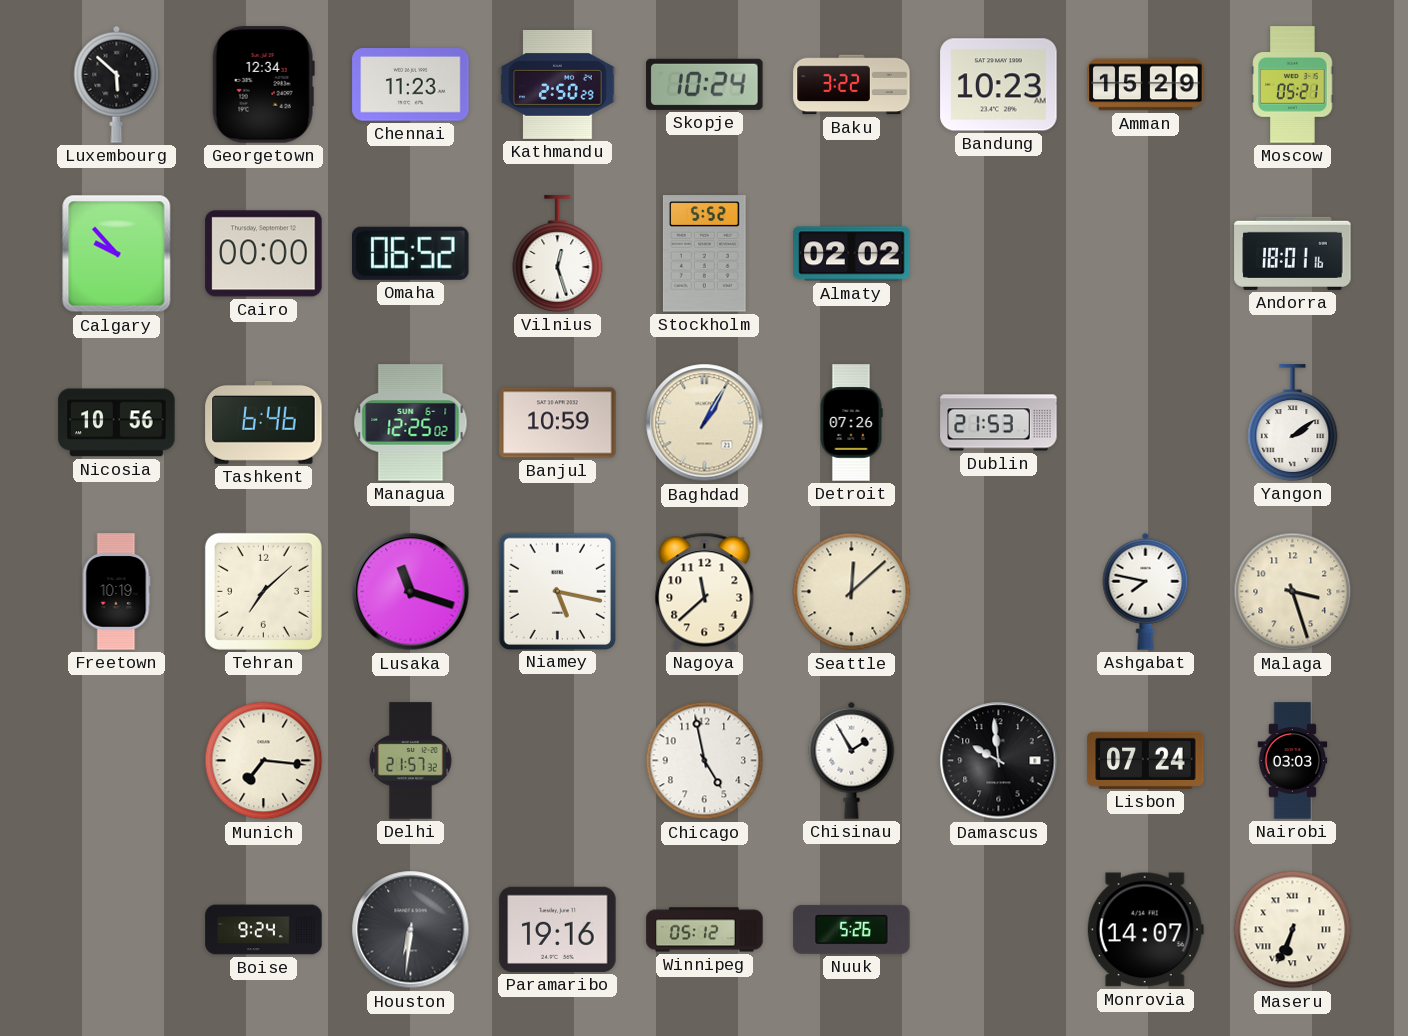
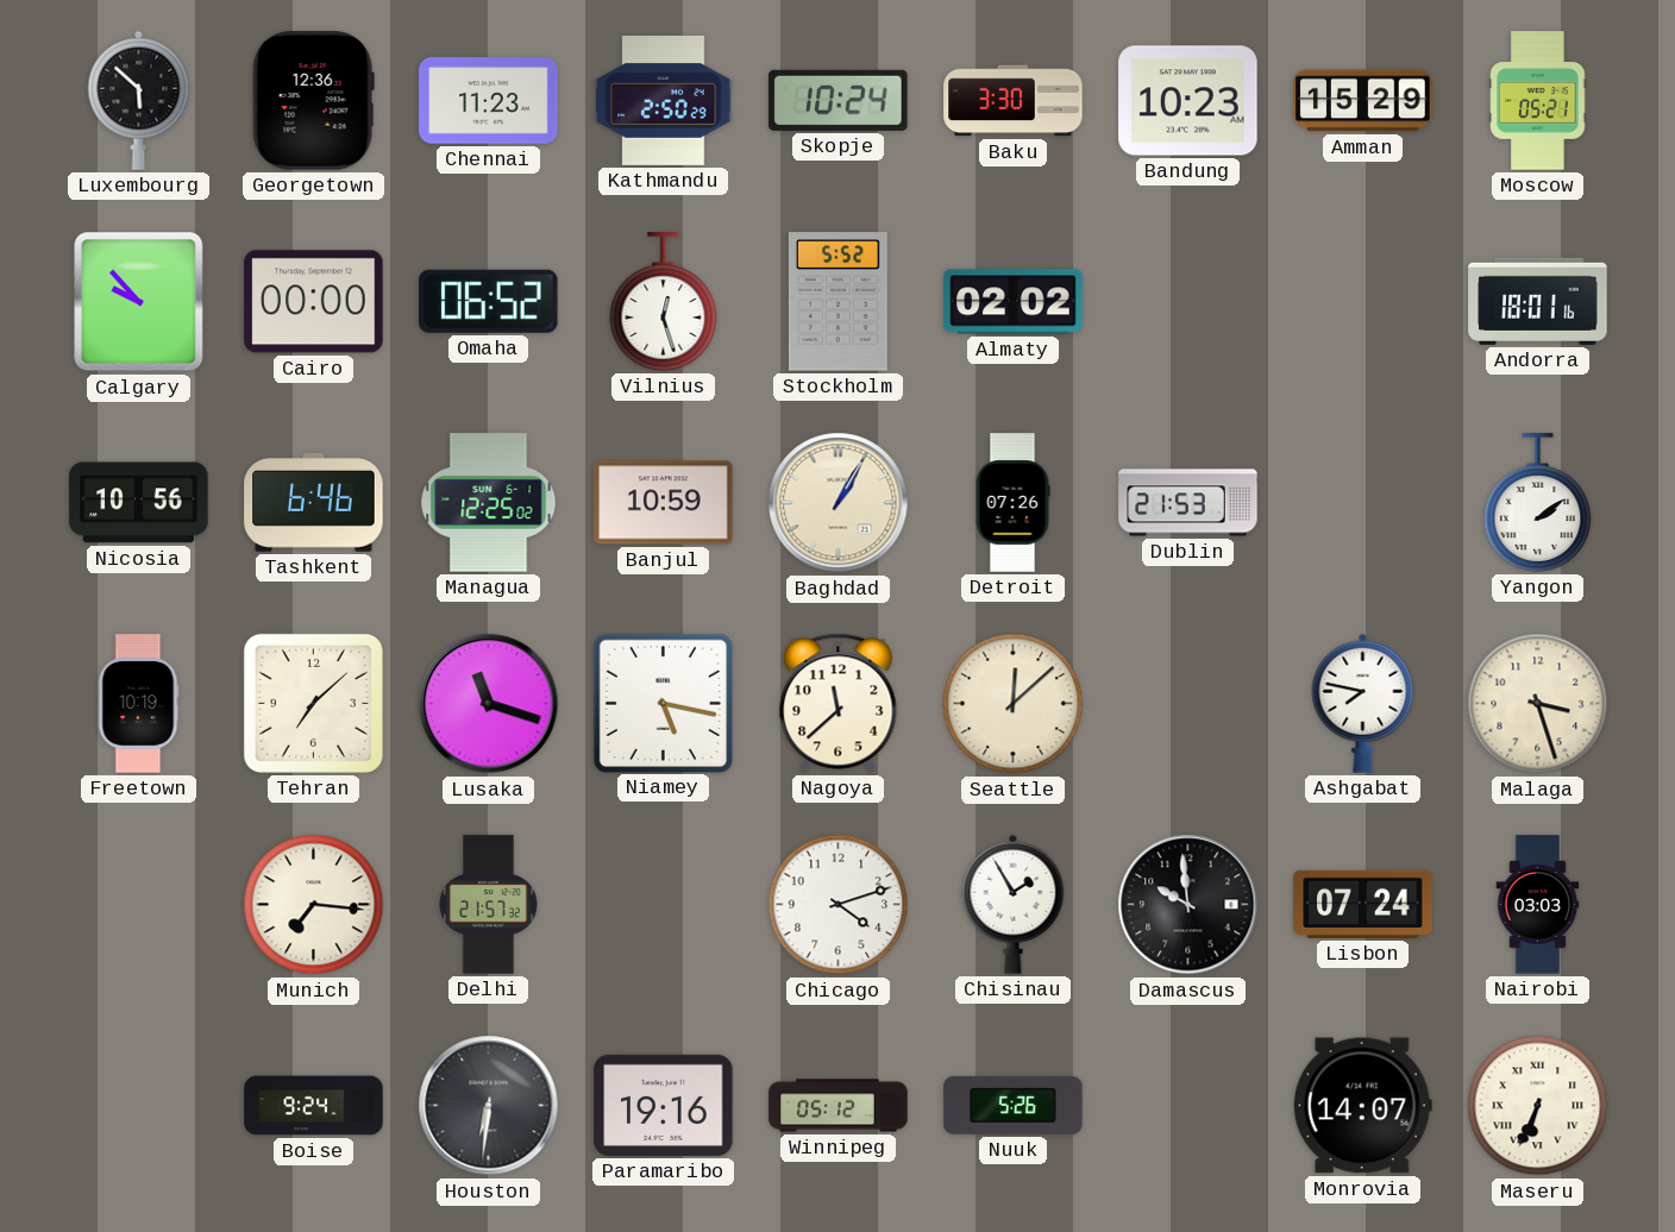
Georgetown: 12:34 -> 12:36
Baku: 3:22 -> 3:30
Chicago: 4:58 -> 4:12
